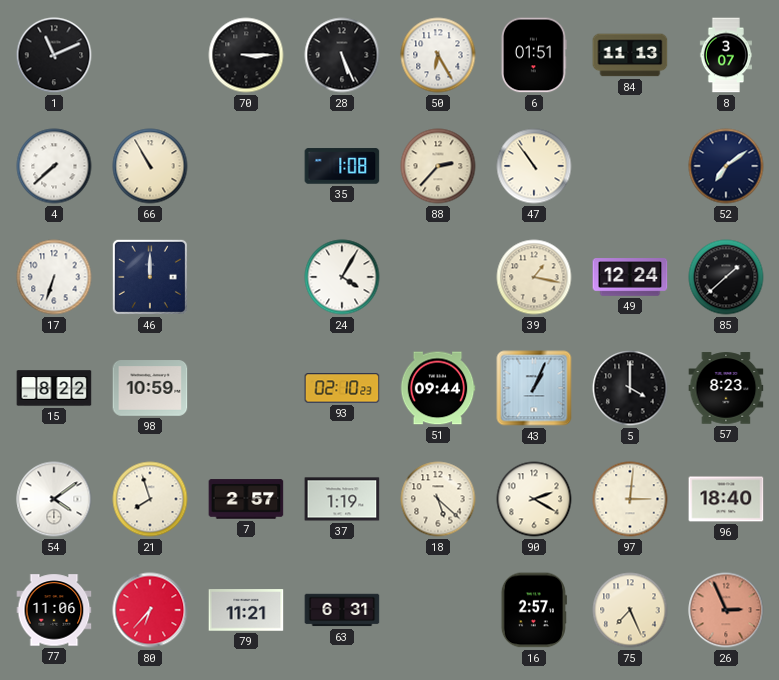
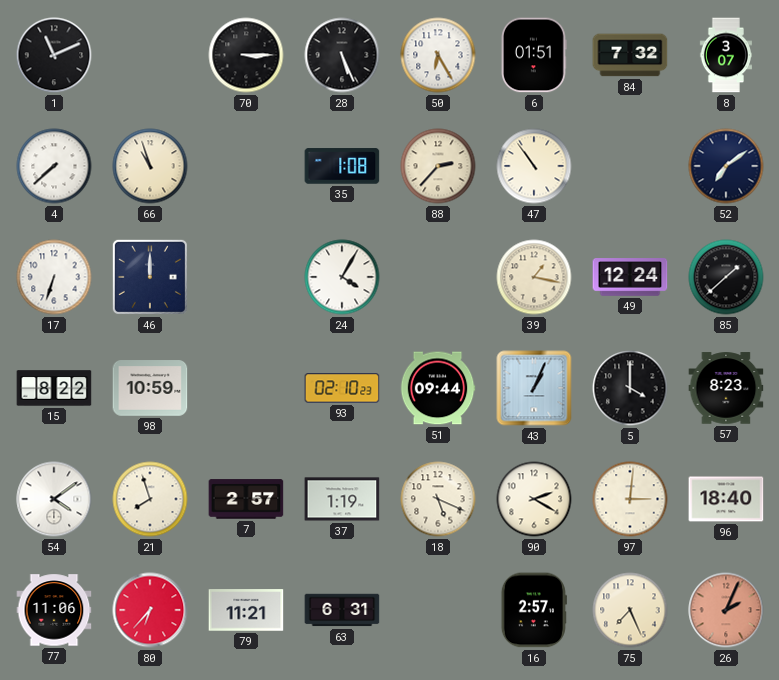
84: 11:13 -> 7:32
66: 10:55 -> 10:57
18: 5:22 -> 5:19
26: 2:56 -> 2:04
